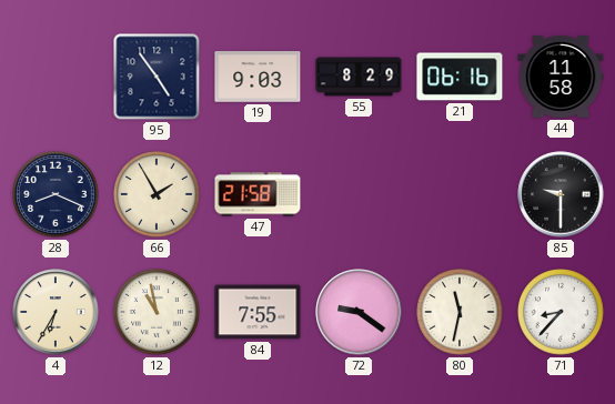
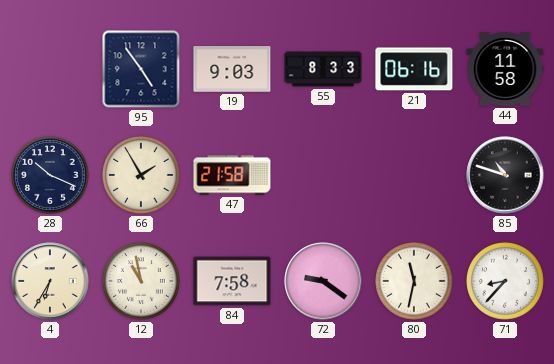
55: 8:29 -> 8:33
28: 8:19 -> 10:19
85: 9:30 -> 10:48
84: 7:55 -> 7:58
